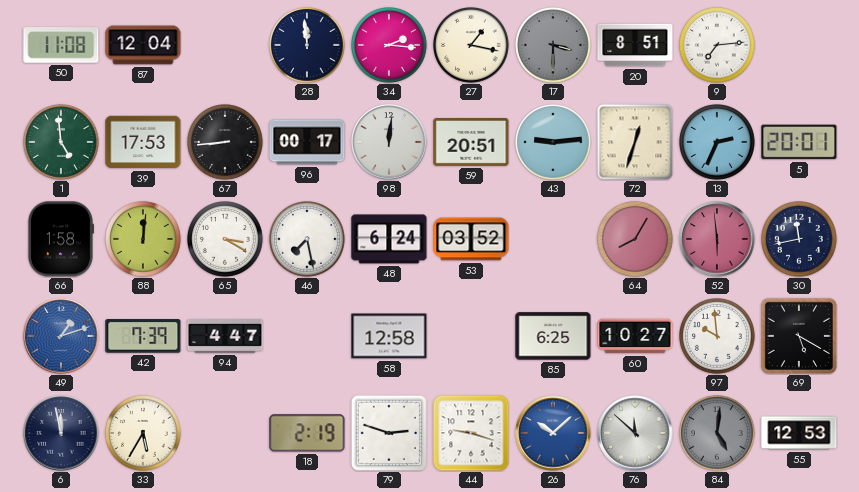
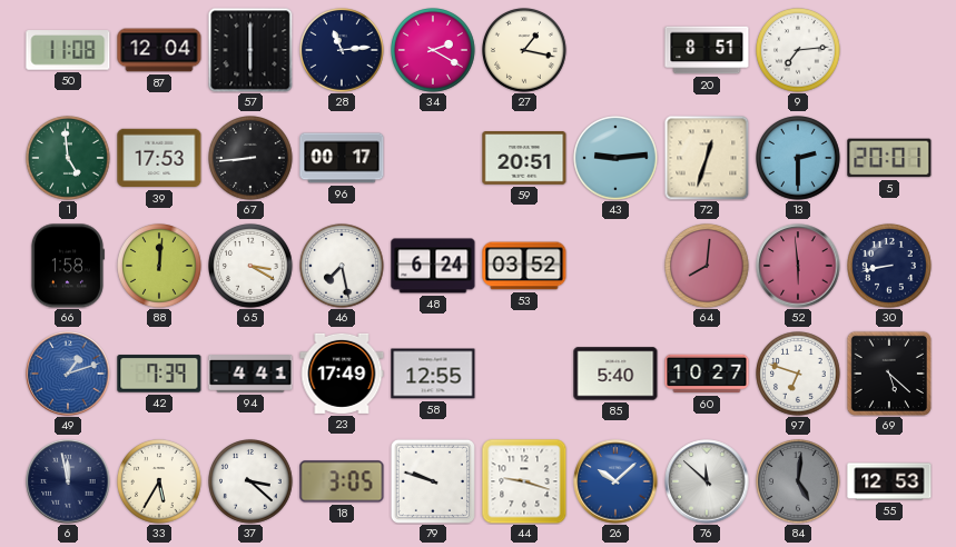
57: none -> 6:00
28: 11:59 -> 11:14
34: 2:16 -> 2:20
17: 3:30 -> none
98: 12:01 -> none
13: 2:34 -> 2:30
64: 8:05 -> 8:01
30: 11:43 -> 8:43
94: 4:47 -> 4:41
23: none -> 17:49
58: 12:58 -> 12:55
85: 6:25 -> 5:40
97: 9:59 -> 6:48
69: 5:20 -> 5:22
37: none -> 3:22
18: 2:19 -> 3:05
79: 2:48 -> 9:48
